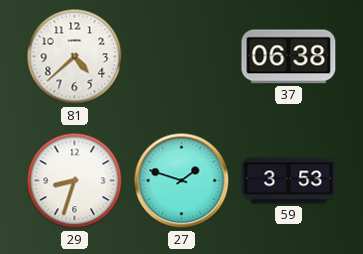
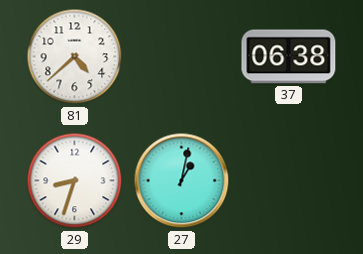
27: 1:48 -> 1:02
59: 3:53 -> none
